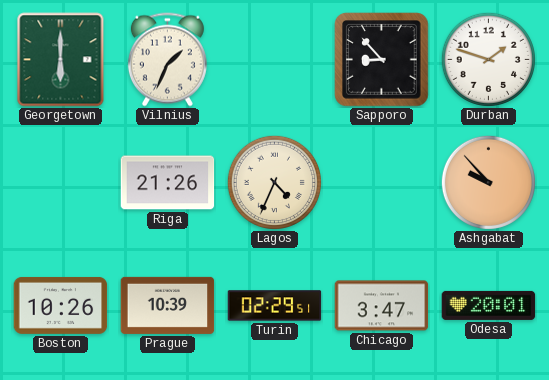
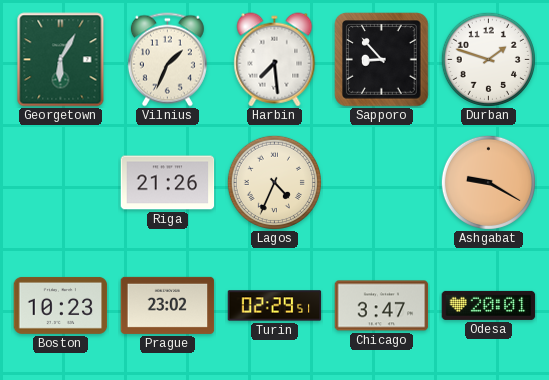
Georgetown: 6:00 -> 6:05
Harbin: none -> 7:29
Ashgabat: 9:53 -> 9:20
Boston: 10:26 -> 10:23
Prague: 10:39 -> 23:02
